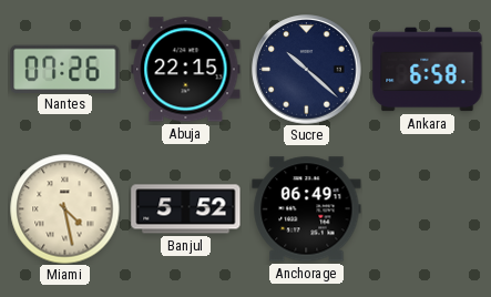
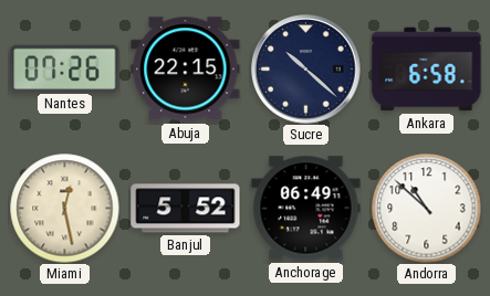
Miami: 4:28 -> 12:28
Andorra: none -> 10:52
